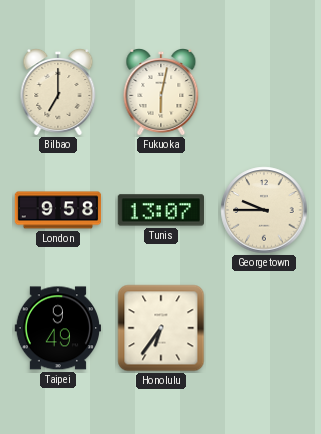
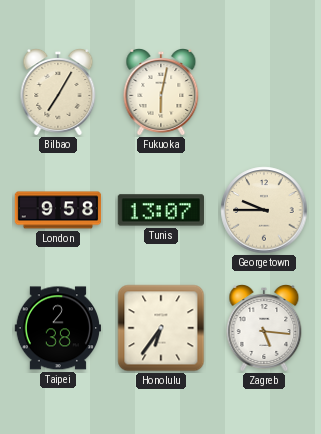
Bilbao: 7:00 -> 7:05
Taipei: 9:49 -> 2:38
Zagreb: none -> 5:16
